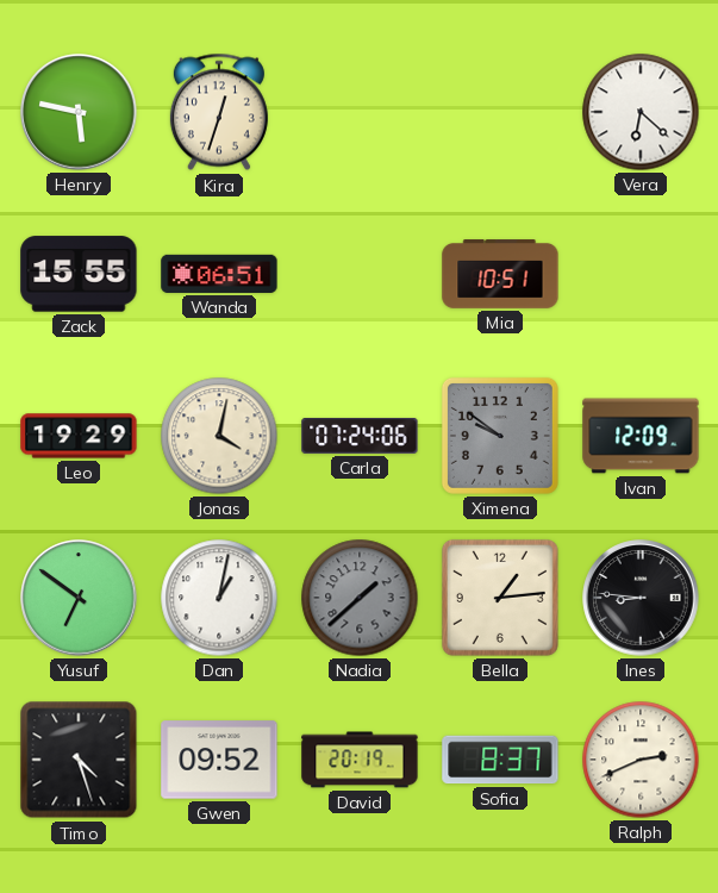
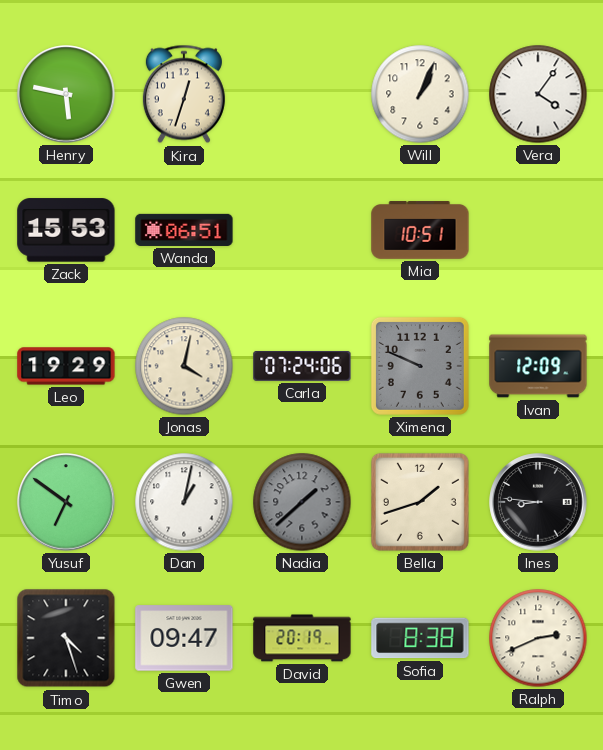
Will: none -> 1:04
Vera: 6:22 -> 4:06
Zack: 15:55 -> 15:53
Ximena: 9:51 -> 9:49
Bella: 1:14 -> 1:42
Gwen: 09:52 -> 09:47
Sofia: 8:37 -> 8:38
